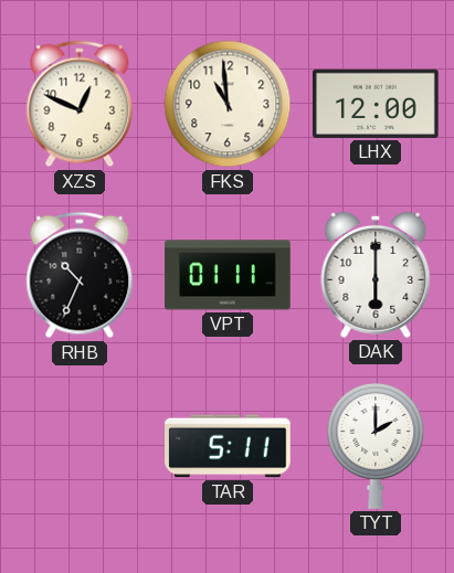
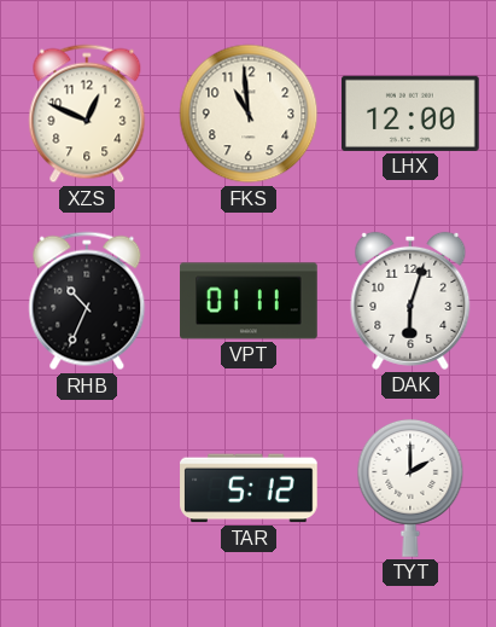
DAK: 6:00 -> 6:03
TAR: 5:11 -> 5:12
